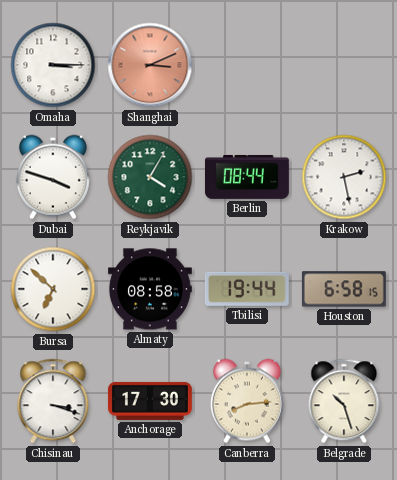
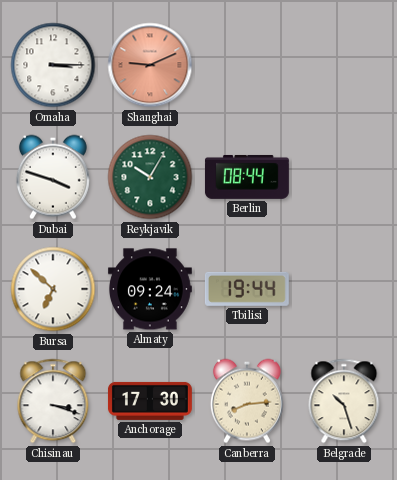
Shanghai: 3:11 -> 9:11
Reykjavik: 4:05 -> 10:05
Krakow: 2:28 -> none
Almaty: 08:58 -> 09:24
Houston: 6:58 -> none
